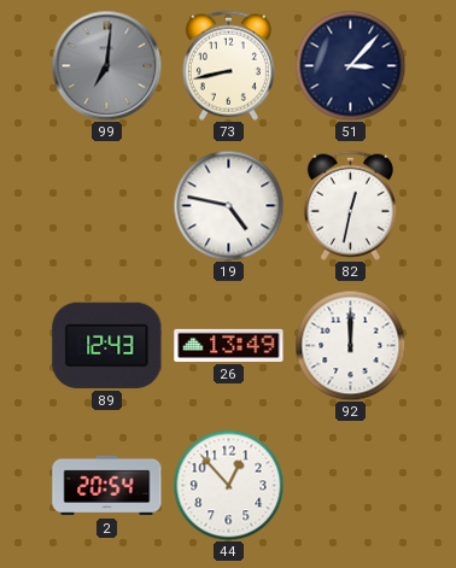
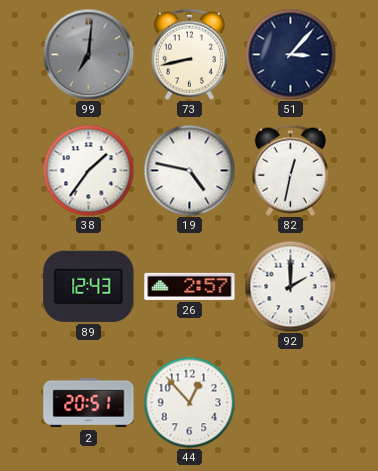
38: none -> 1:36
26: 13:49 -> 2:57
92: 12:00 -> 2:00
2: 20:54 -> 20:51
